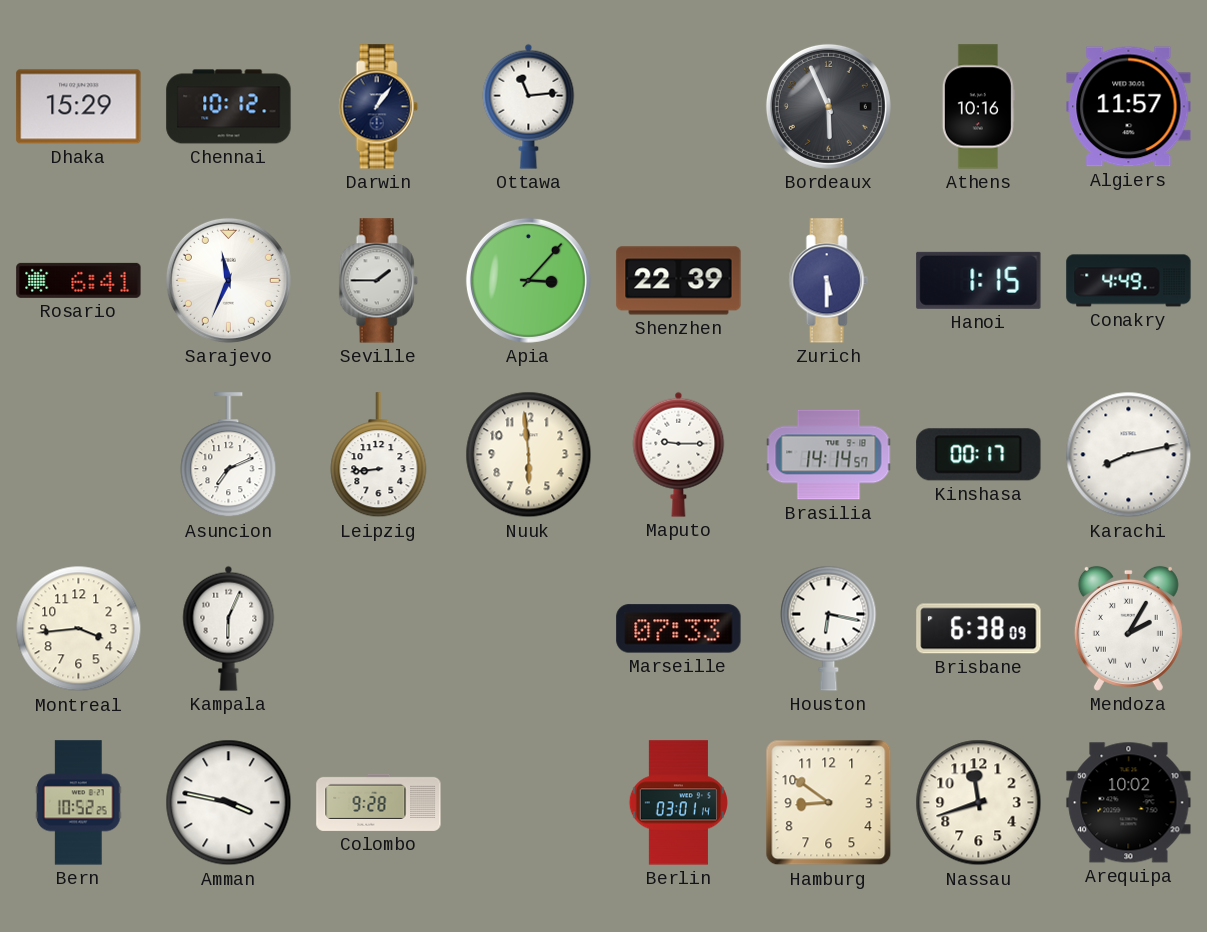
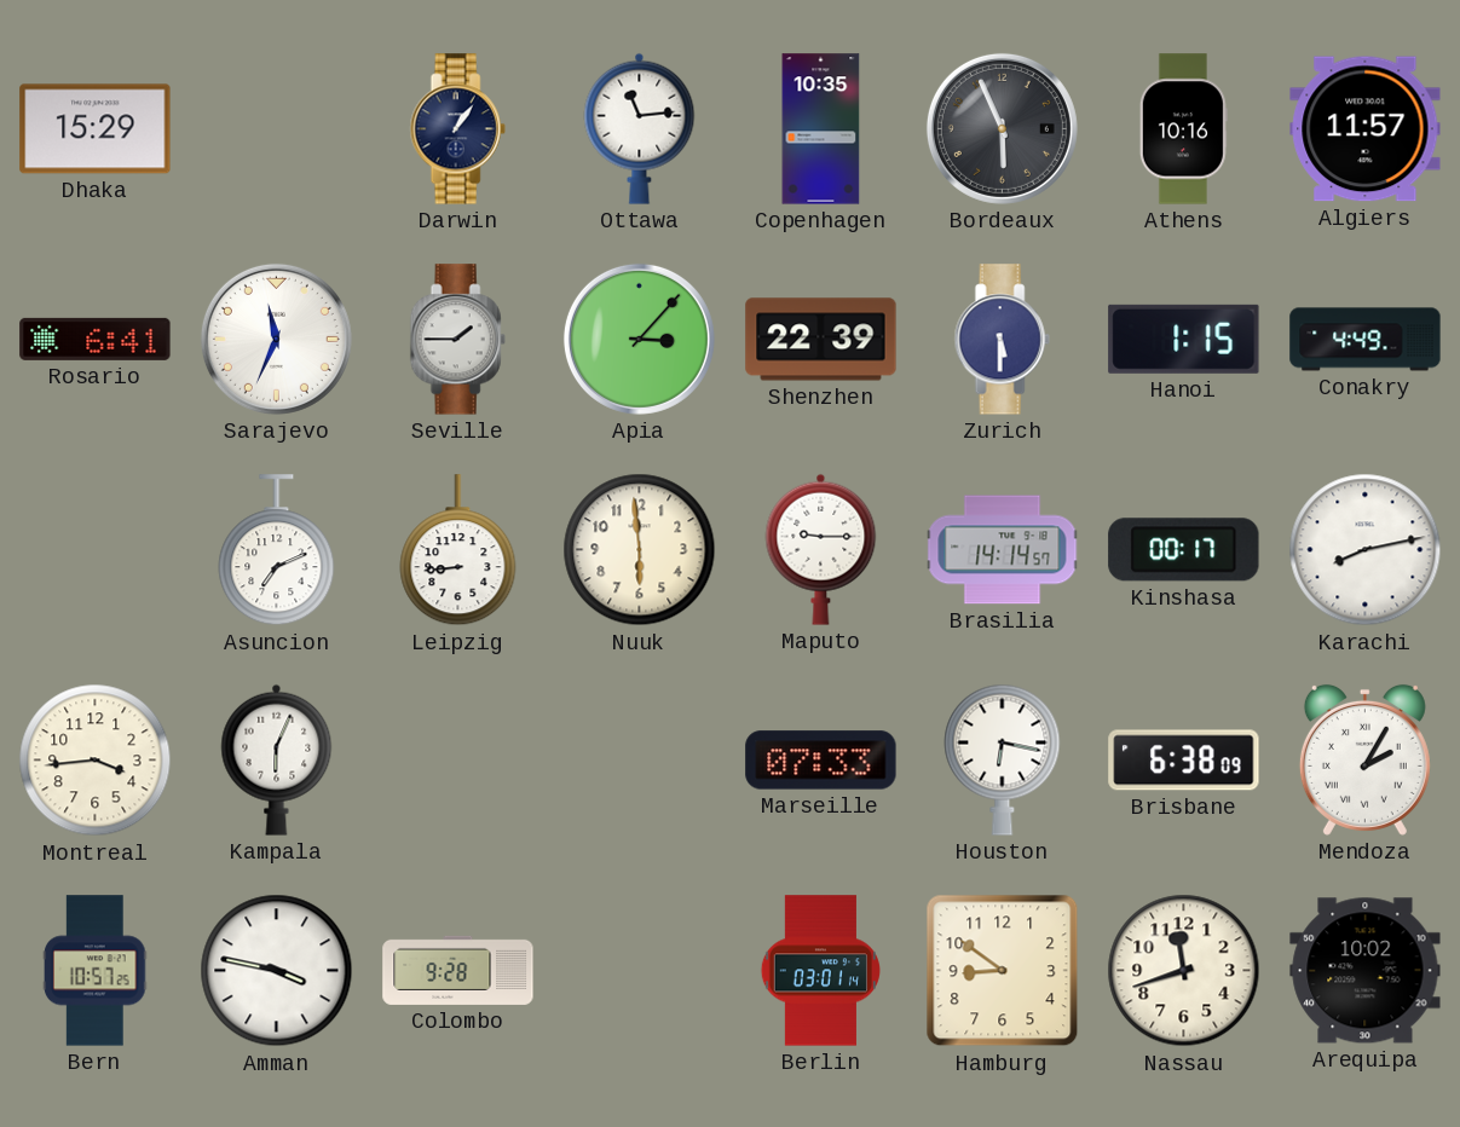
Chennai: 10:12 -> none
Copenhagen: none -> 10:35
Bern: 10:52 -> 10:57
